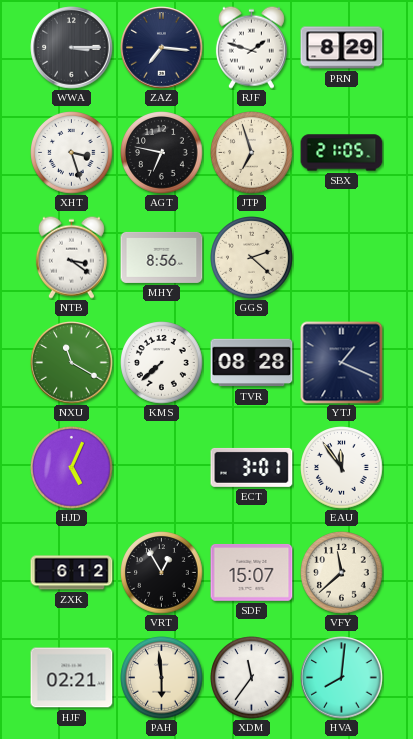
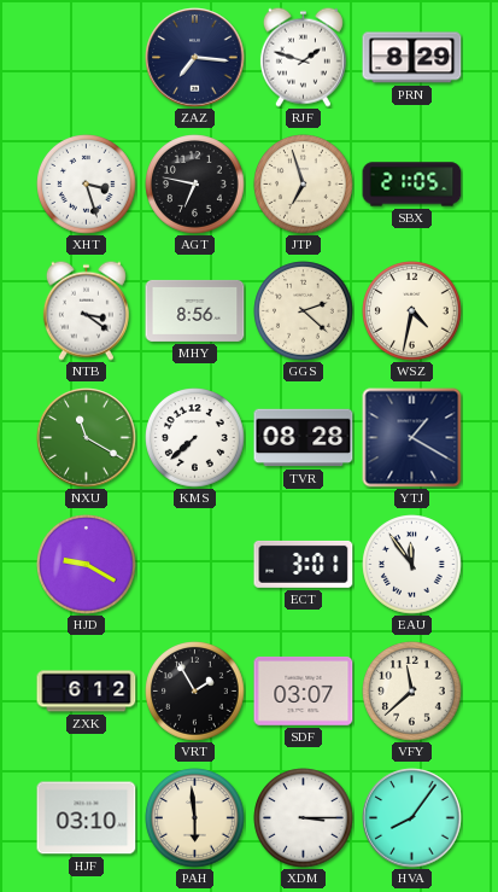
WWA: 3:15 -> none
WSZ: none -> 4:32
YTJ: 1:19 -> 1:20
HJD: 5:04 -> 9:20
VRT: 12:55 -> 1:55
SDF: 15:07 -> 03:07
HJF: 02:21 -> 03:10
XDM: 11:36 -> 3:15
HVA: 8:01 -> 8:06
